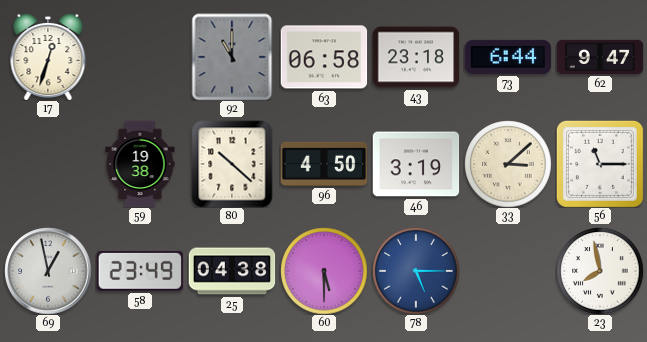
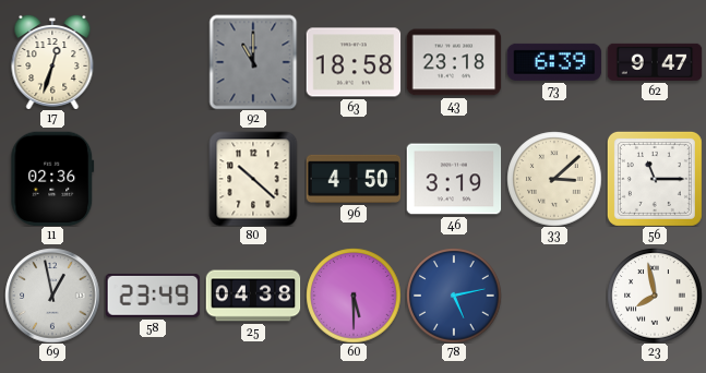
63: 06:58 -> 18:58
73: 6:44 -> 6:39
11: none -> 02:36
59: 19:38 -> none
78: 5:15 -> 5:13
